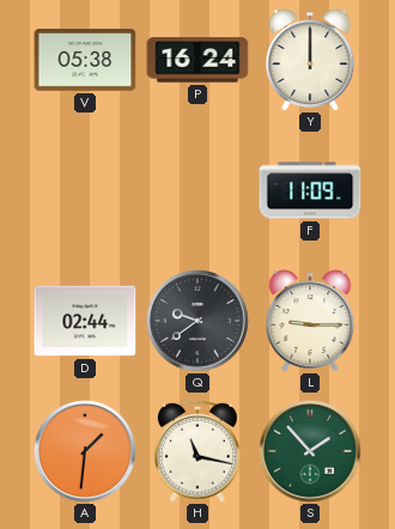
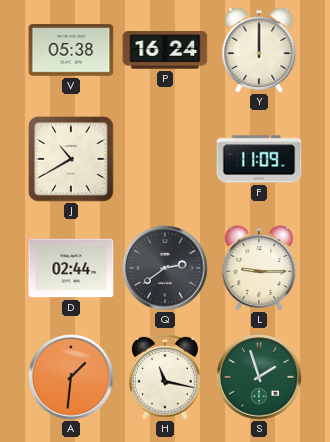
J: none -> 10:40
Q: 9:39 -> 2:39
S: 1:53 -> 1:57
